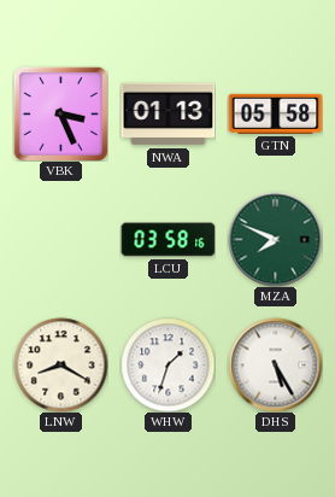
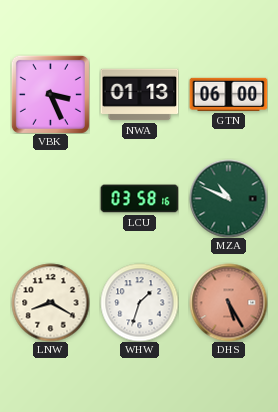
GTN: 05:58 -> 06:00
MZA: 7:49 -> 10:49
DHS dial: white -> salmon
